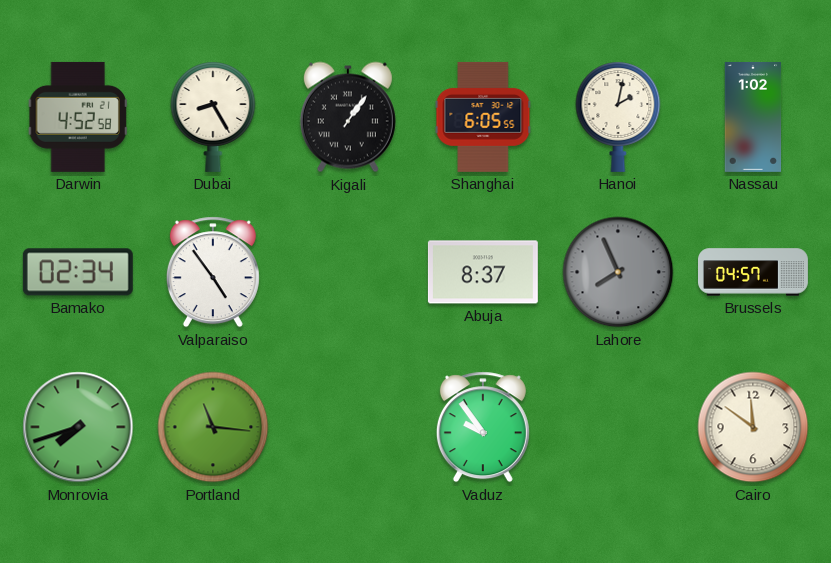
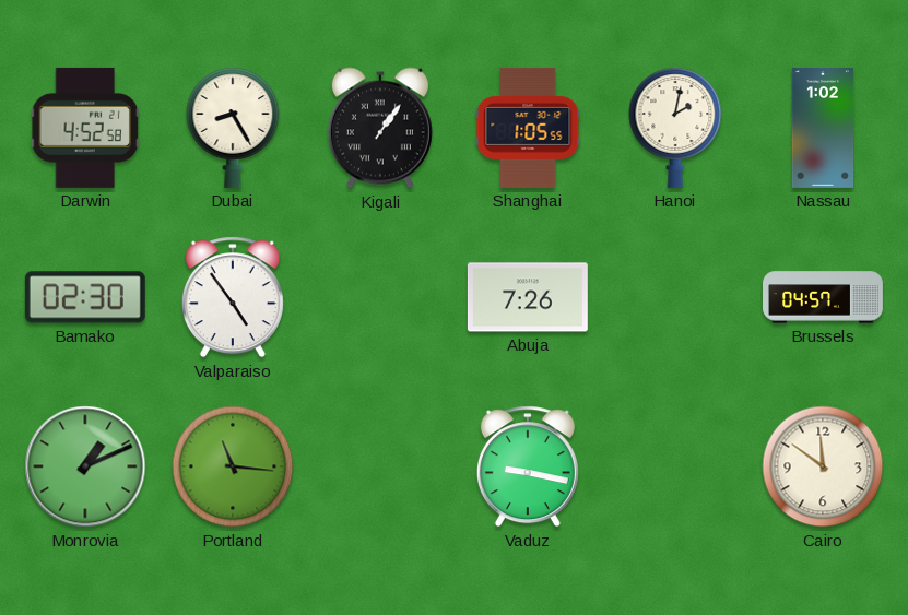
Shanghai: 6:05 -> 1:05
Bamako: 02:34 -> 02:30
Abuja: 8:37 -> 7:26
Lahore: 7:56 -> none
Monrovia: 7:42 -> 1:11
Vaduz: 9:54 -> 9:17
